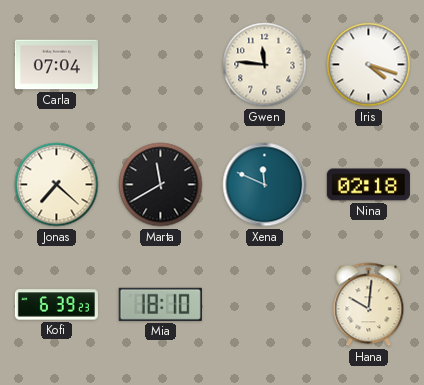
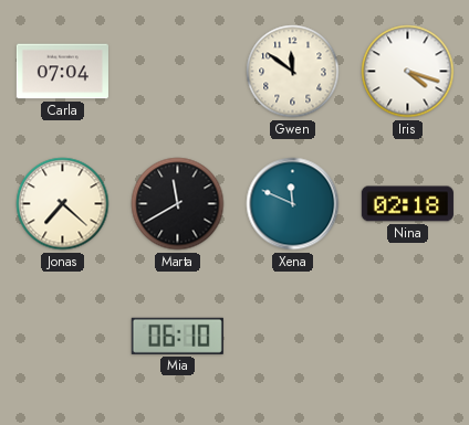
Gwen: 11:46 -> 11:51
Kofi: 6:39 -> none
Mia: 18:10 -> 06:10
Hana: 10:01 -> none
